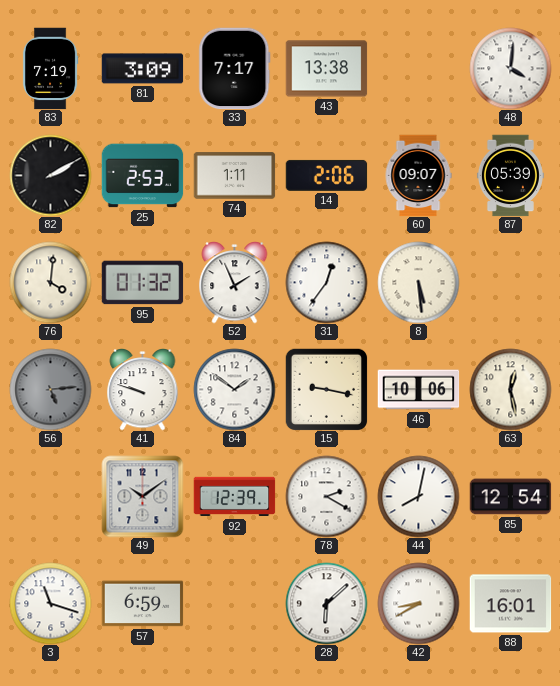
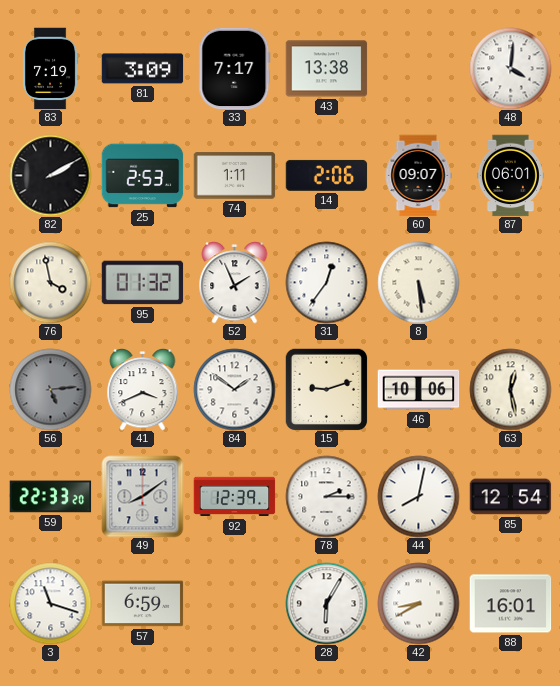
87: 05:39 -> 06:01
76: 4:01 -> 3:58
41: 9:48 -> 3:41
15: 9:17 -> 9:12
59: none -> 22:33
49: 10:09 -> 8:09
78: 2:20 -> 2:15
28: 6:08 -> 6:05
